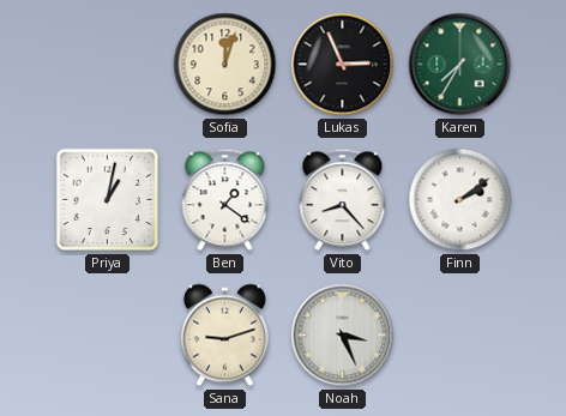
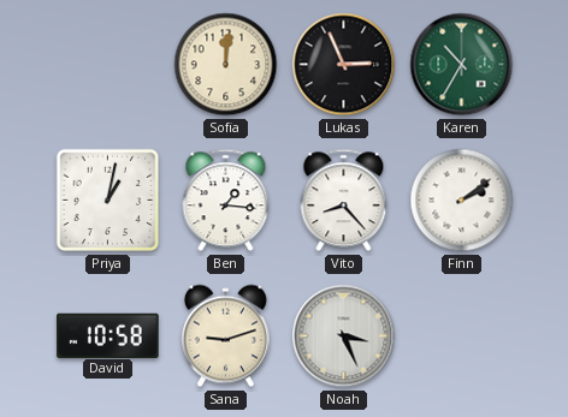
Sofia: 12:03 -> 12:01
Karen: 7:35 -> 10:35
Ben: 1:21 -> 1:16
David: none -> 10:58
